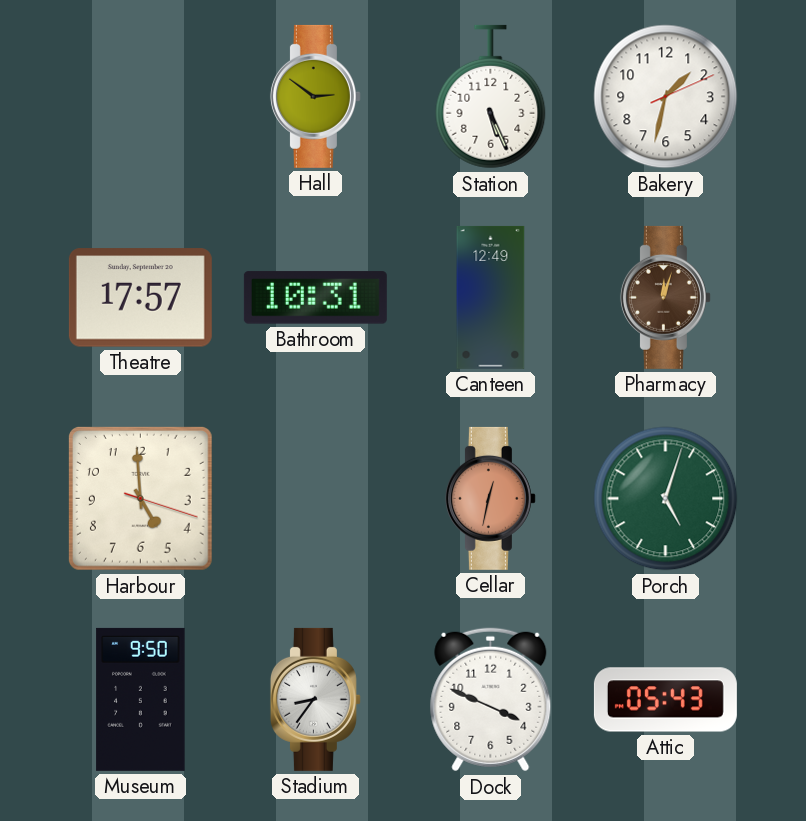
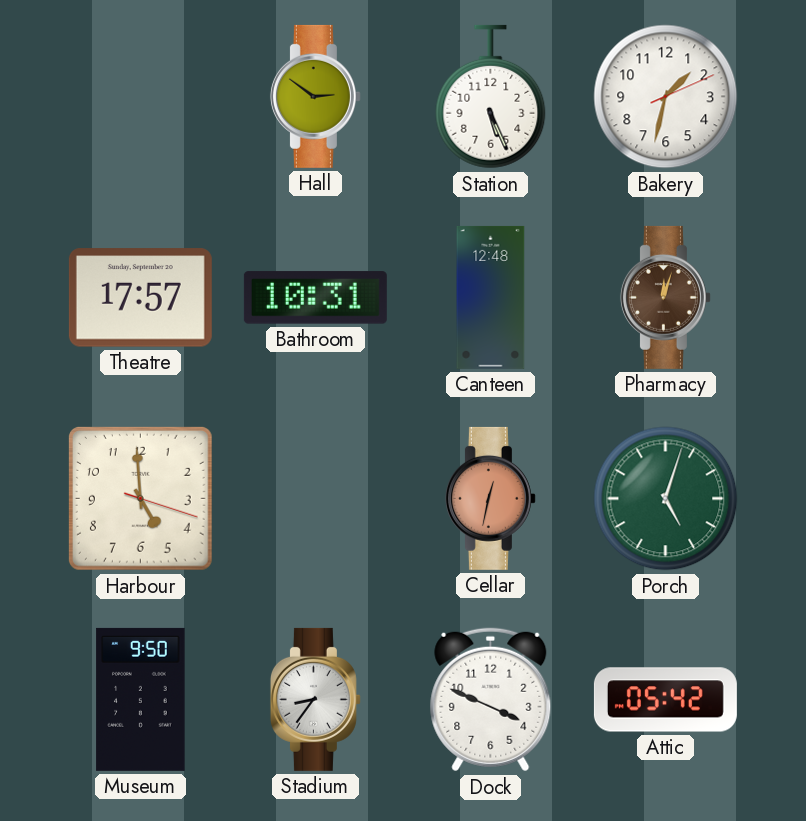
Canteen: 12:49 -> 12:48
Attic: 05:43 -> 05:42
